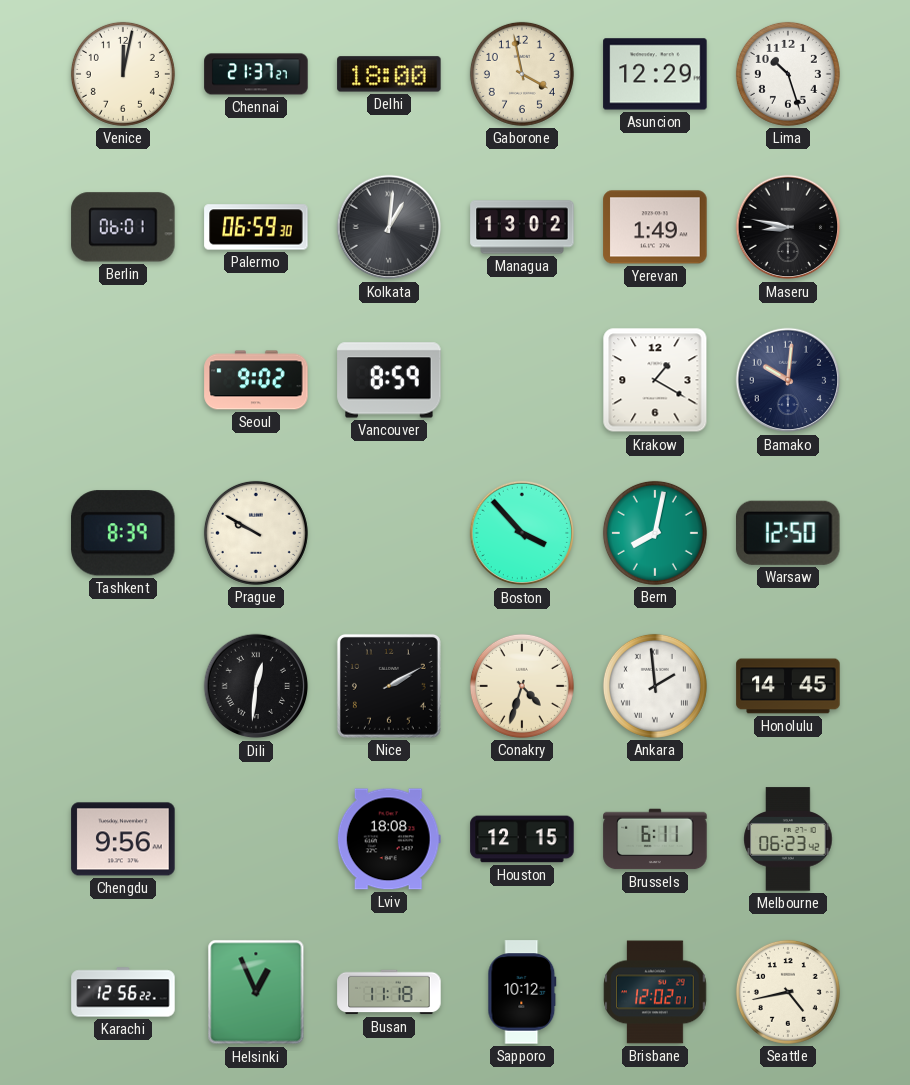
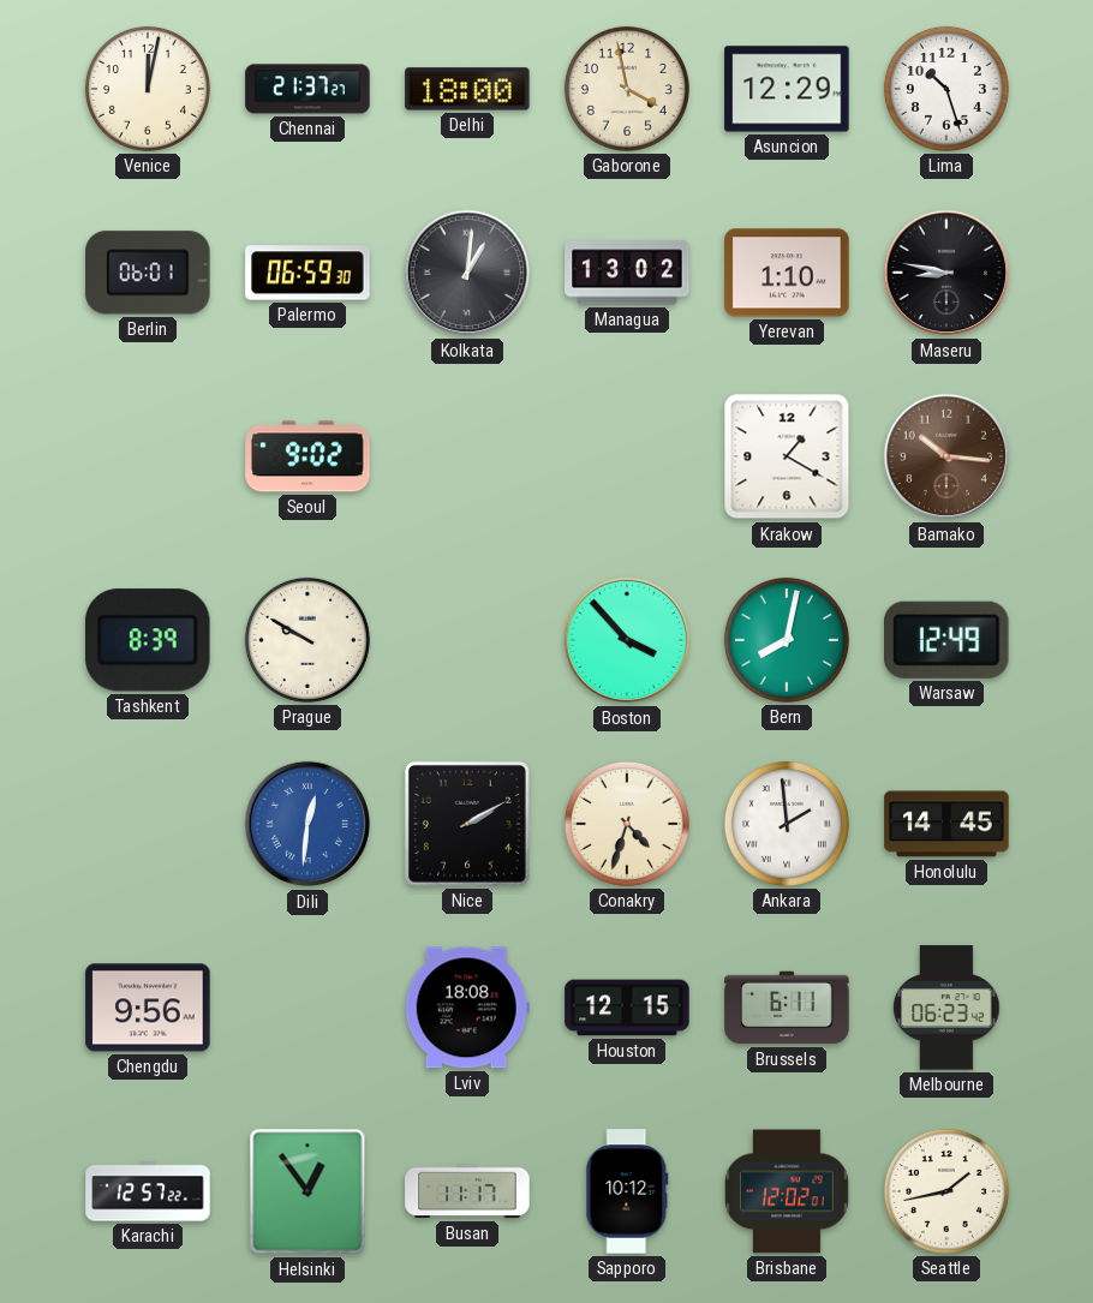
Yerevan: 1:49 -> 1:10
Vancouver: 8:59 -> none
Bamako: 10:01 -> 10:16
Bamako dial: navy -> brown
Warsaw: 12:50 -> 12:49
Dili dial: black -> blue
Karachi: 12:56 -> 12:57
Helsinki: 12:56 -> 12:54
Busan: 11:18 -> 11:17
Seattle: 4:43 -> 1:43
